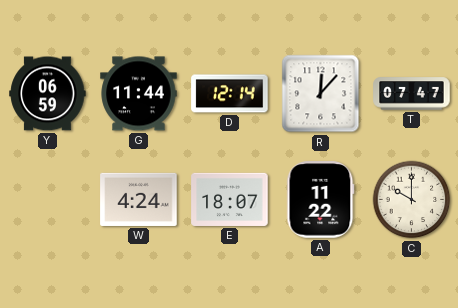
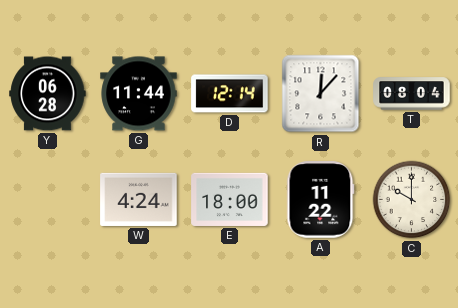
Y: 06:59 -> 06:28
T: 07:47 -> 08:04
E: 18:07 -> 18:00
